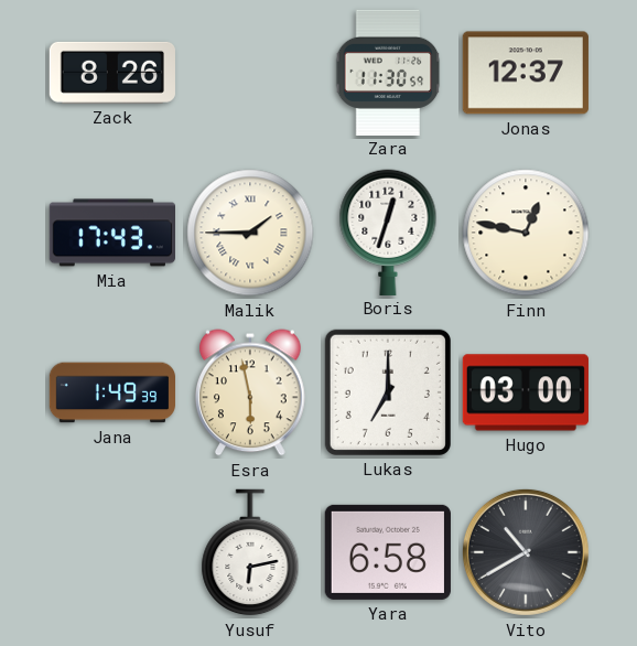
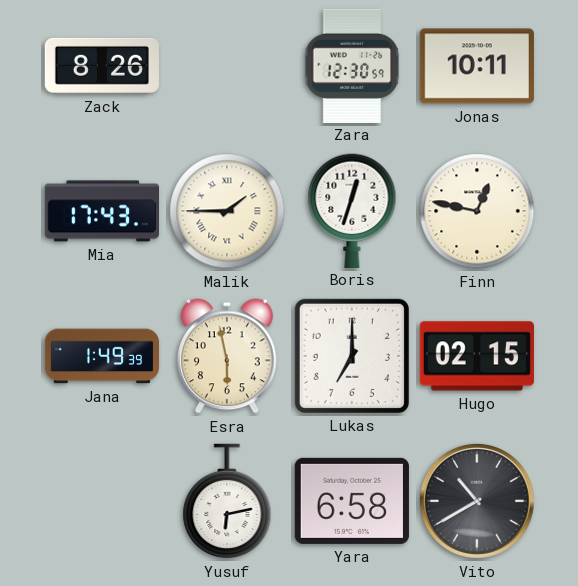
Zara: 11:30 -> 12:30
Jonas: 12:37 -> 10:11
Hugo: 03:00 -> 02:15
